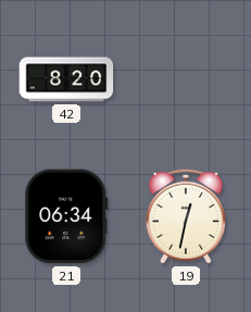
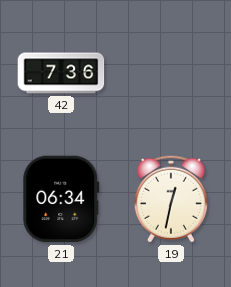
42: 8:20 -> 7:36
